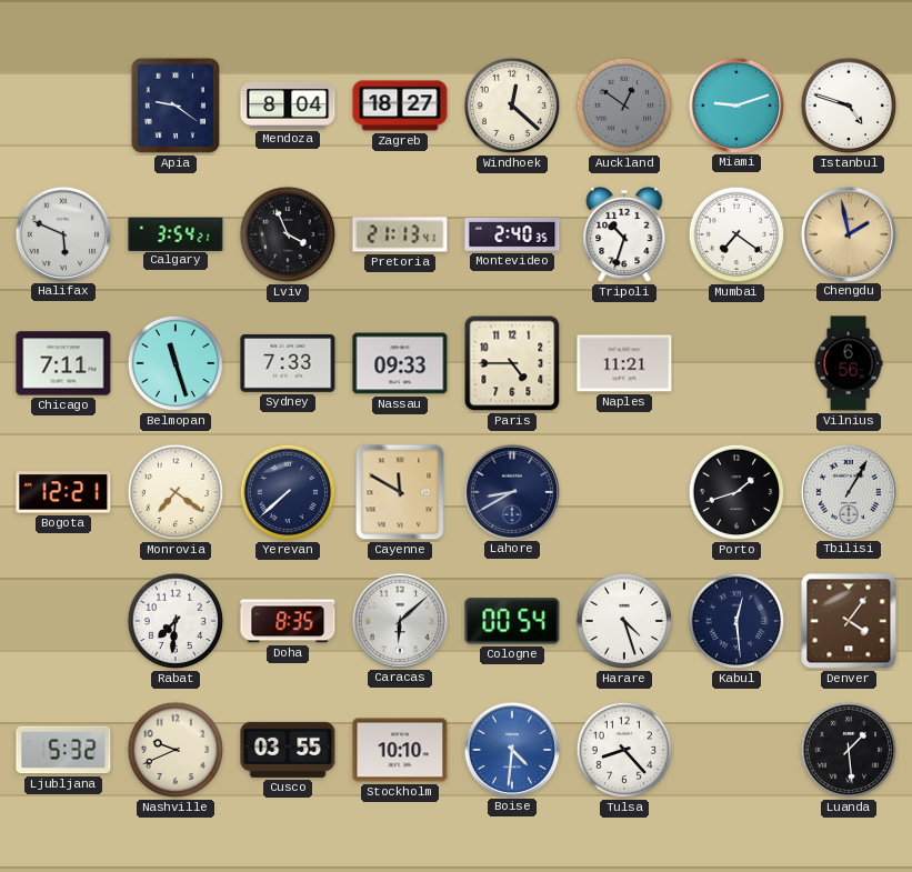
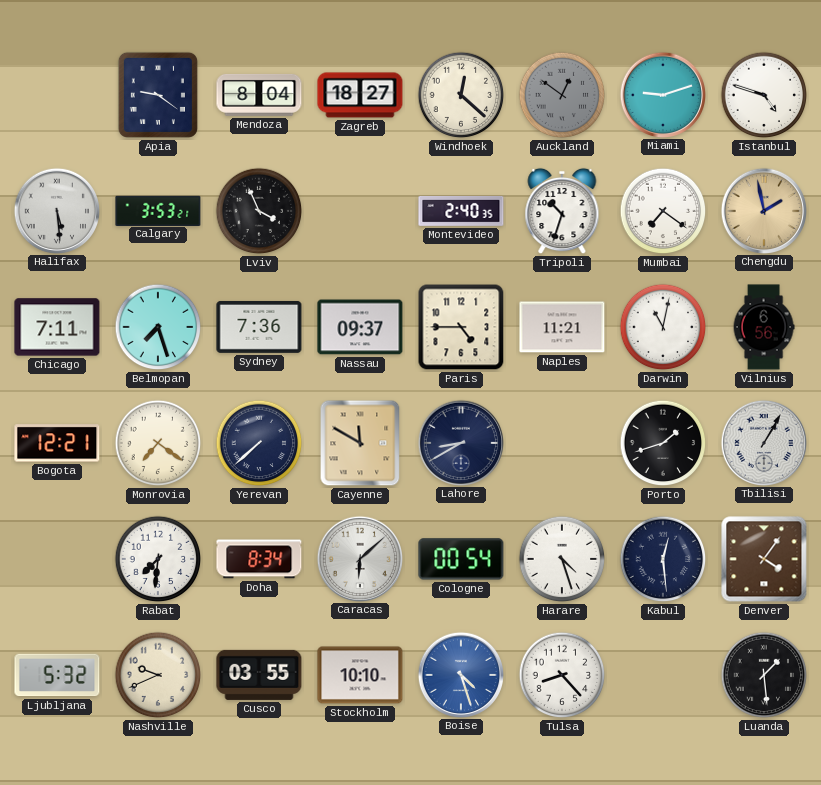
Halifax: 5:49 -> 5:29
Calgary: 3:54 -> 3:53
Pretoria: 21:13 -> none
Belmopan: 11:27 -> 7:27
Sydney: 7:33 -> 7:36
Nassau: 09:33 -> 09:37
Darwin: none -> 11:02
Doha: 8:35 -> 8:34
Boise: 4:31 -> 4:27
